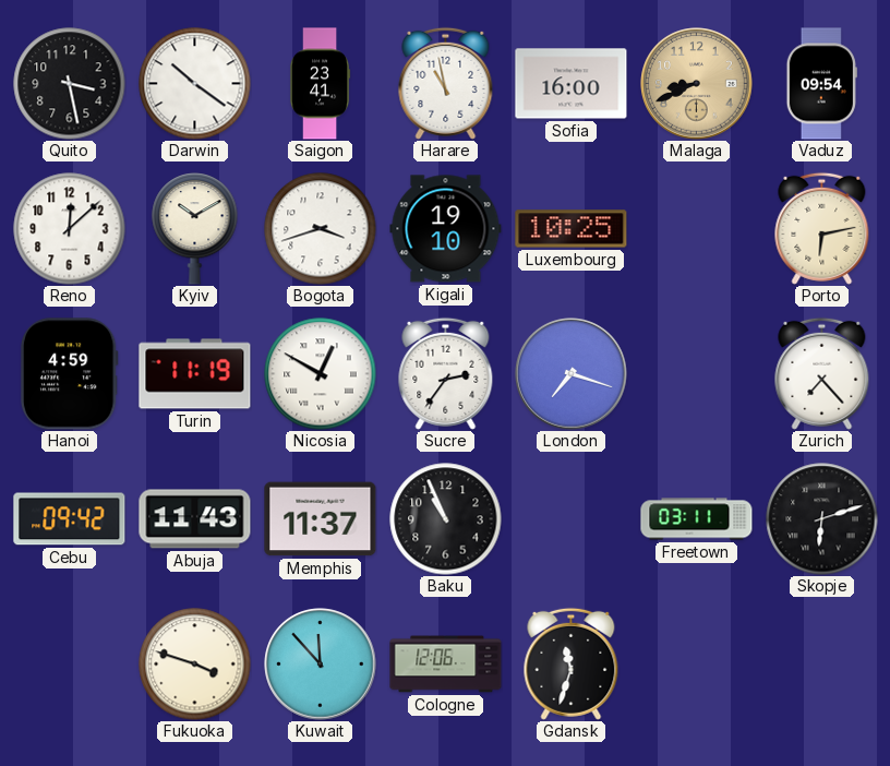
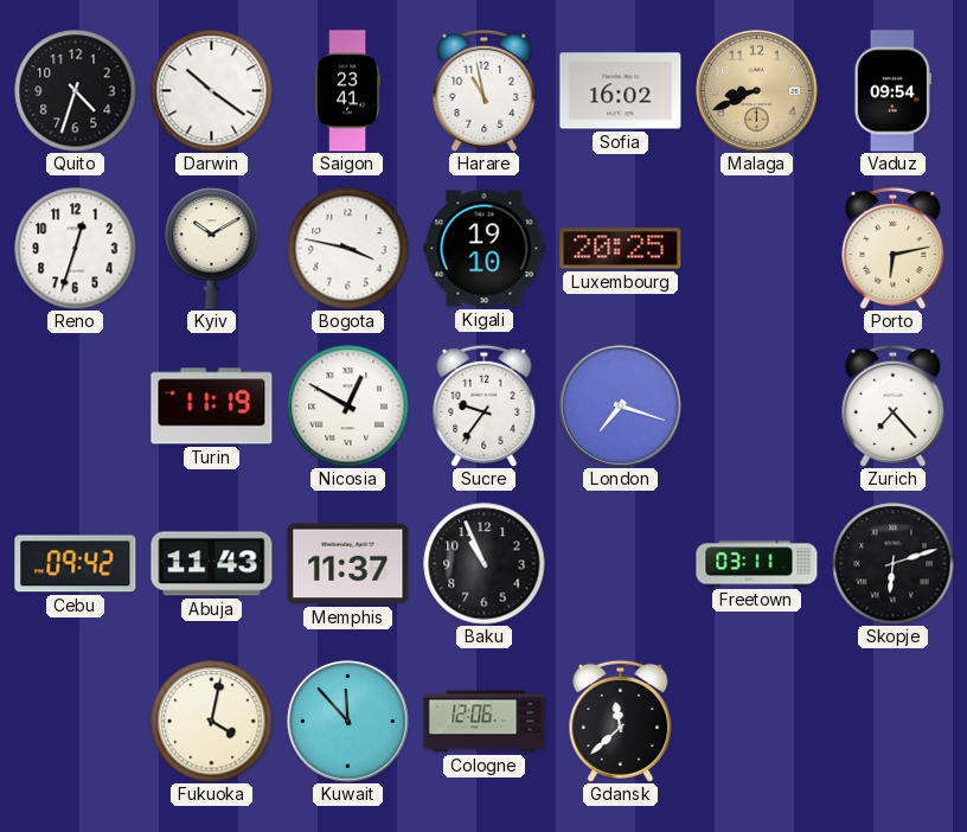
Quito: 3:28 -> 4:33
Sofia: 16:00 -> 16:02
Reno: 12:08 -> 12:33
Bogota: 3:42 -> 3:47
Luxembourg: 10:25 -> 20:25
Hanoi: 4:59 -> none
Sucre: 2:36 -> 9:36
Fukuoka: 3:48 -> 4:02
Gdansk: 11:33 -> 11:38
